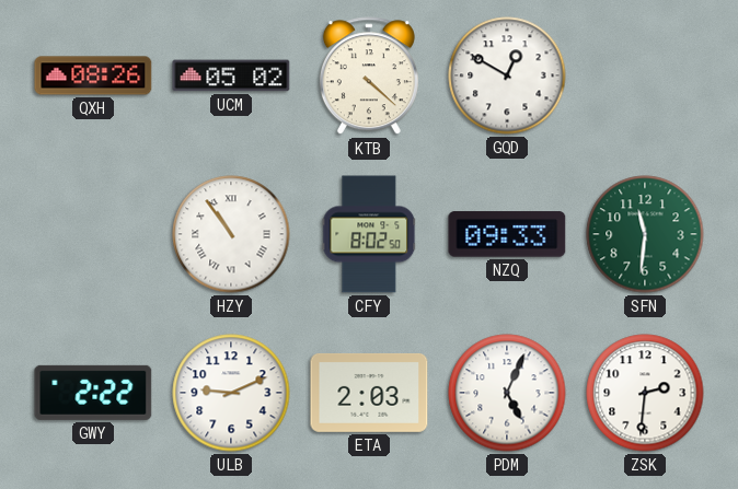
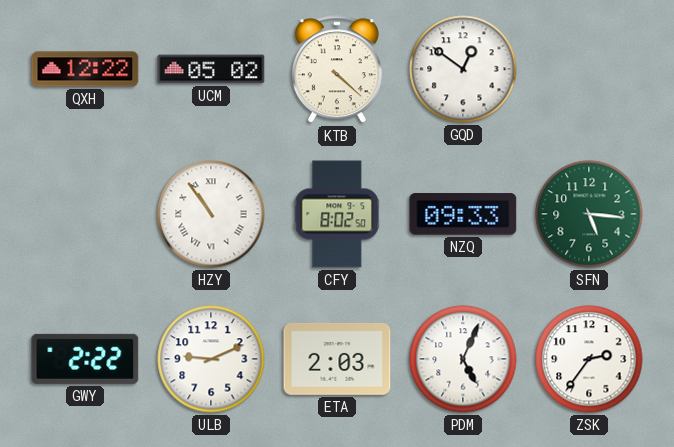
QXH: 08:26 -> 12:22
GQD: 12:50 -> 12:51
SFN: 11:31 -> 5:16
ZSK: 2:31 -> 2:36
